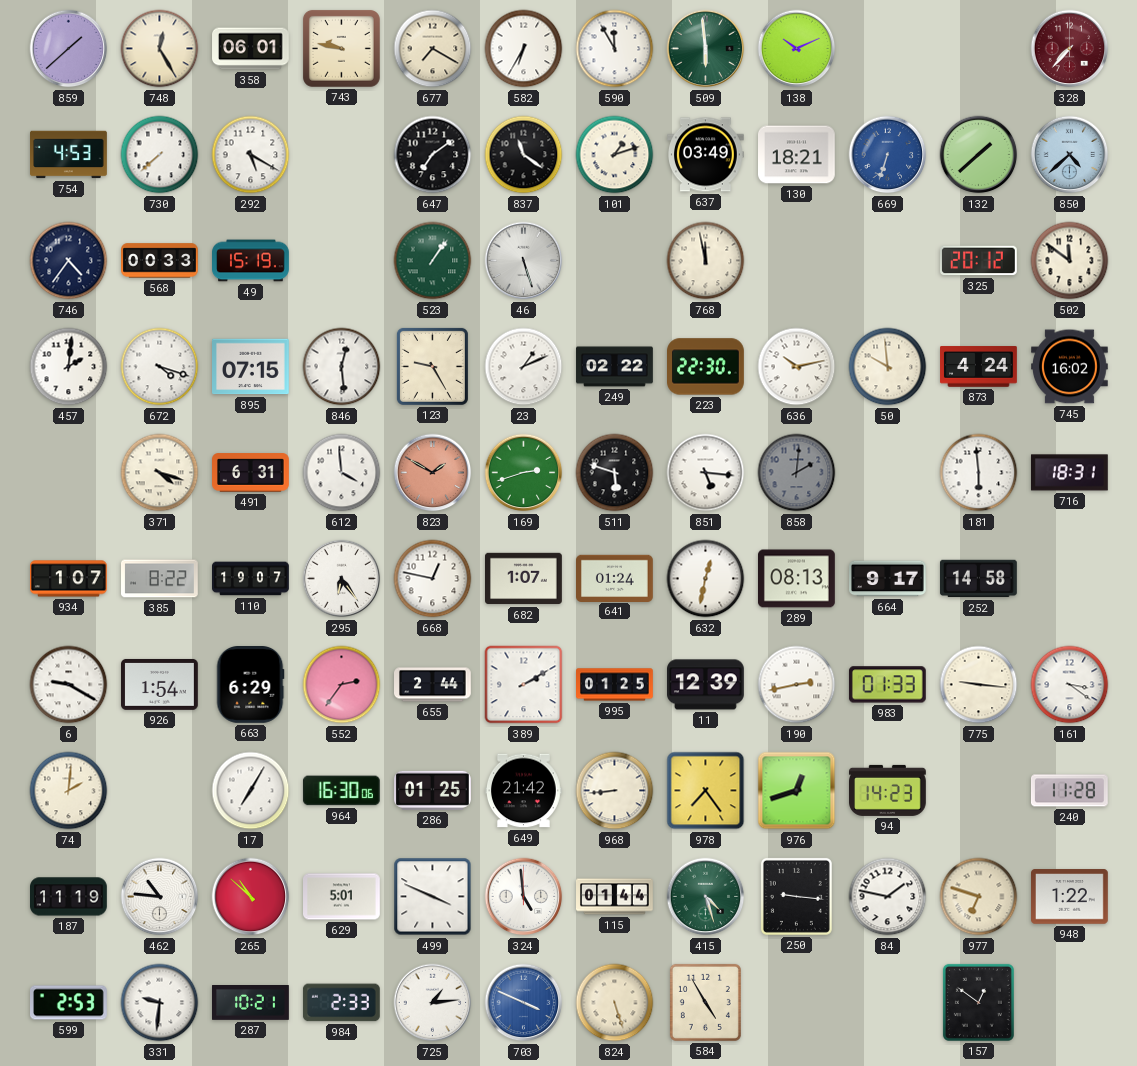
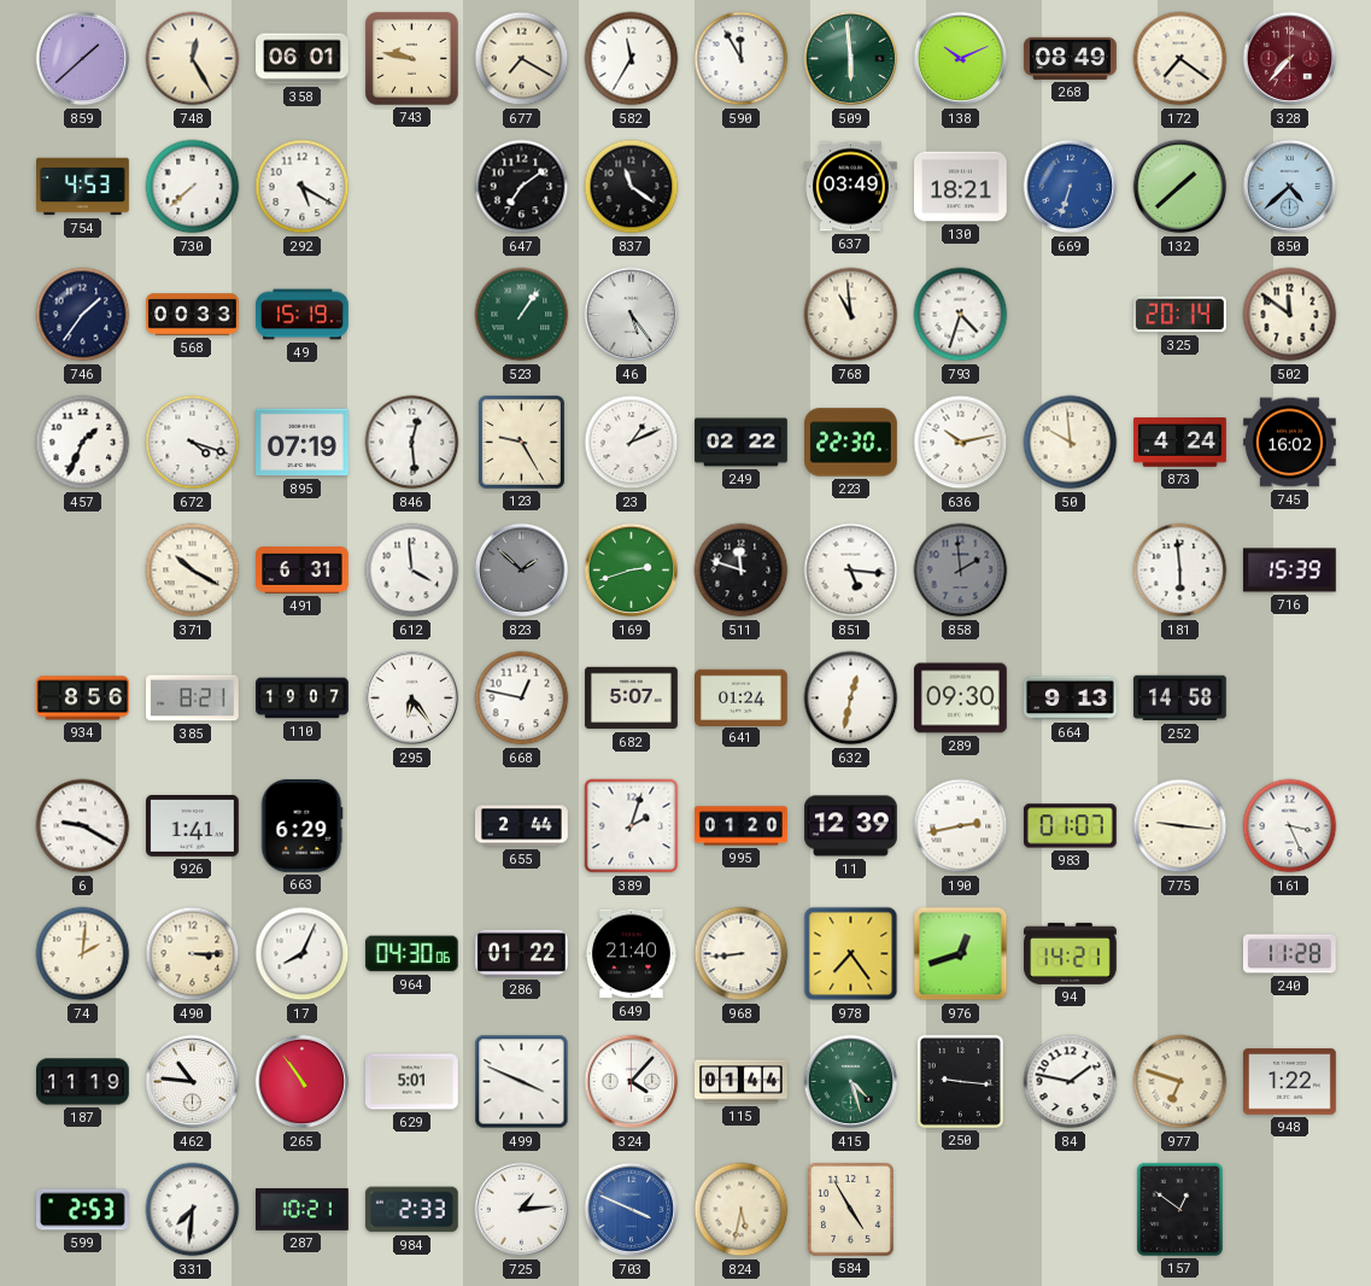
582: 6:35 -> 11:35
268: none -> 08:49
172: none -> 7:21
101: 1:12 -> none
746: 4:36 -> 1:36
46: 5:27 -> 5:24
768: 11:58 -> 10:59
793: none -> 4:33
325: 20:12 -> 20:14
457: 2:01 -> 1:34
895: 07:15 -> 07:19
371: 4:18 -> 10:20
823: 1:50 -> 1:52
823 dial: salmon -> grey
511: 5:48 -> 11:48
858: 2:01 -> 1:59
716: 18:31 -> 15:39
934: 1:07 -> 8:56
385: 8:22 -> 8:21
682: 1:07 -> 5:07
289: 08:13 -> 09:30
664: 9:17 -> 9:13
926: 1:54 -> 1:41
552: 2:36 -> none
389: 2:10 -> 2:03
995: 01:25 -> 01:20
983: 01:33 -> 01:07
161: 3:21 -> 3:26
490: none -> 3:15
17: 7:05 -> 8:04
964: 16:30 -> 04:30
286: 01:25 -> 01:22
649: 21:42 -> 21:40
94: 14:23 -> 14:21
265: 10:52 -> 10:54
324: 4:59 -> 4:07
331: 9:31 -> 7:31
824: 5:27 -> 5:32
